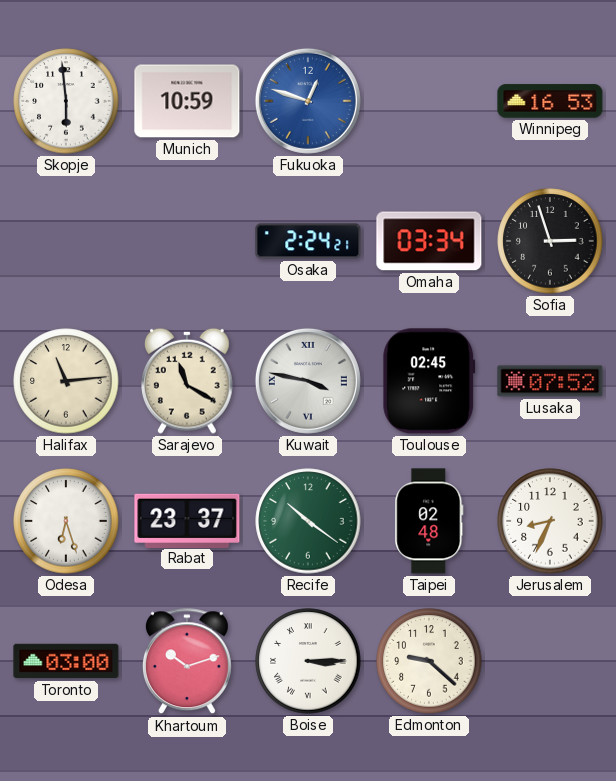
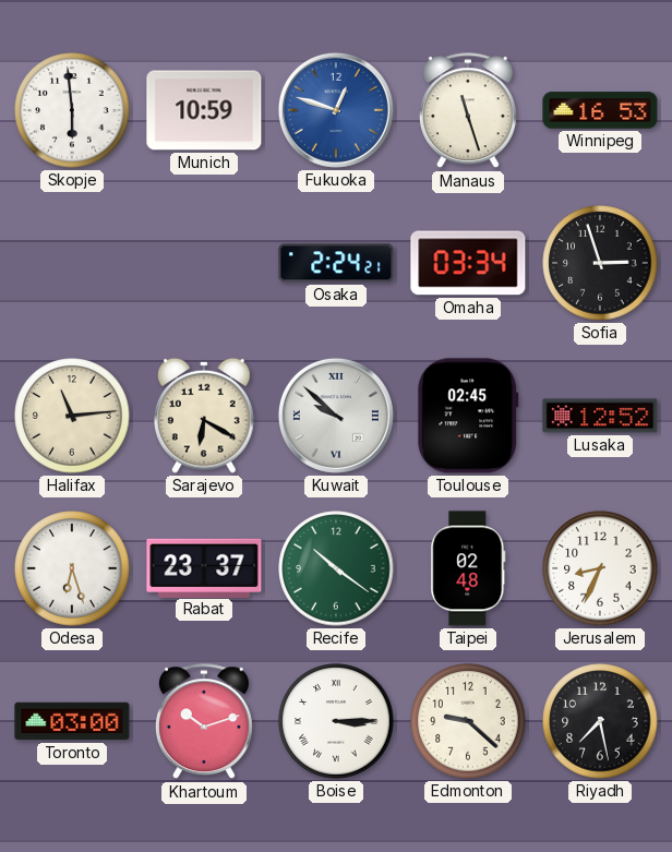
Manaus: none -> 11:27
Sarajevo: 11:20 -> 6:20
Kuwait: 3:47 -> 9:52
Lusaka: 07:52 -> 12:52
Riyadh: none -> 7:28
